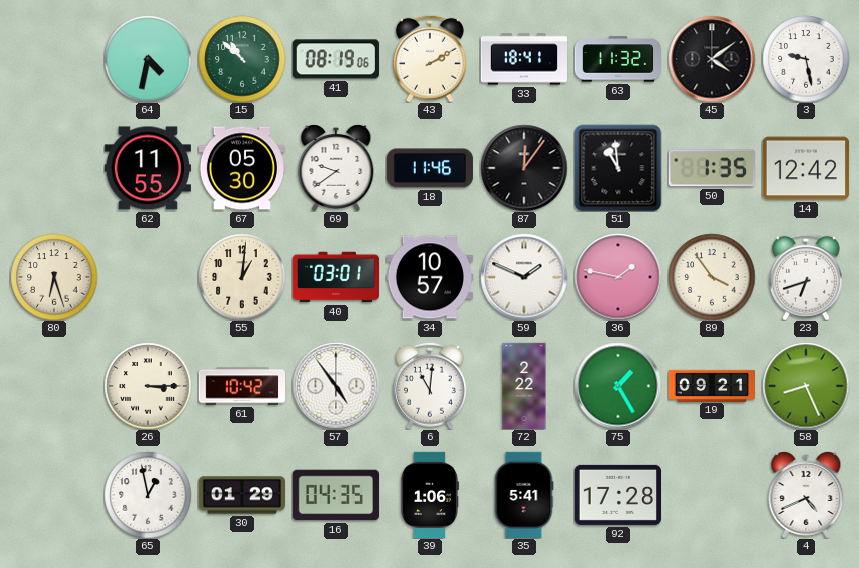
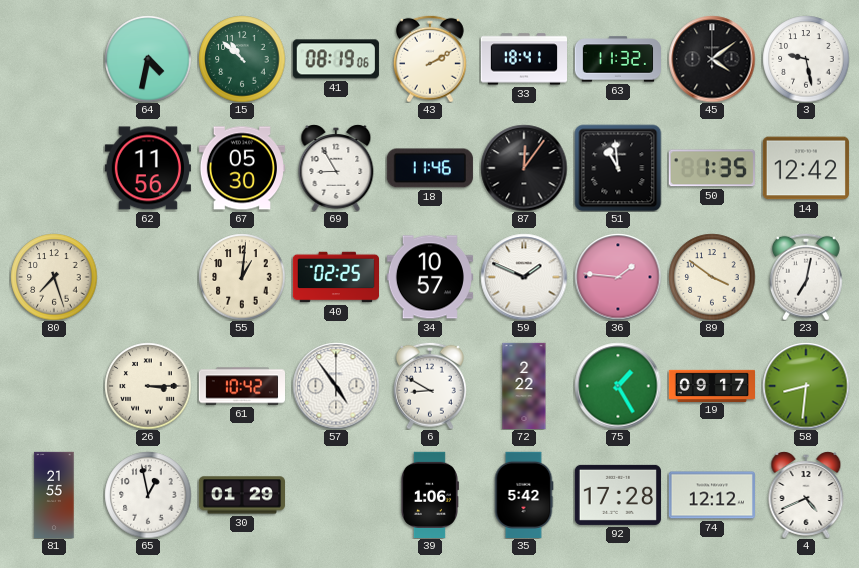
62: 11:55 -> 11:56
69: 9:39 -> 8:55
80: 6:27 -> 7:27
40: 03:01 -> 02:25
36: 1:47 -> 1:46
89: 3:54 -> 3:51
23: 6:42 -> 7:02
6: 11:01 -> 8:50
19: 09:21 -> 09:17
58: 8:26 -> 8:31
81: none -> 21:55
16: 04:35 -> none
35: 5:41 -> 5:42
74: none -> 12:12
